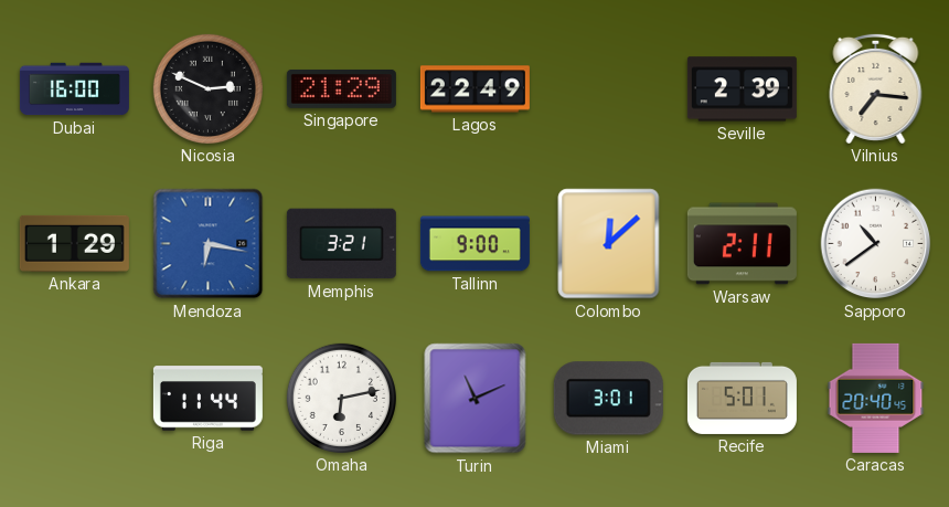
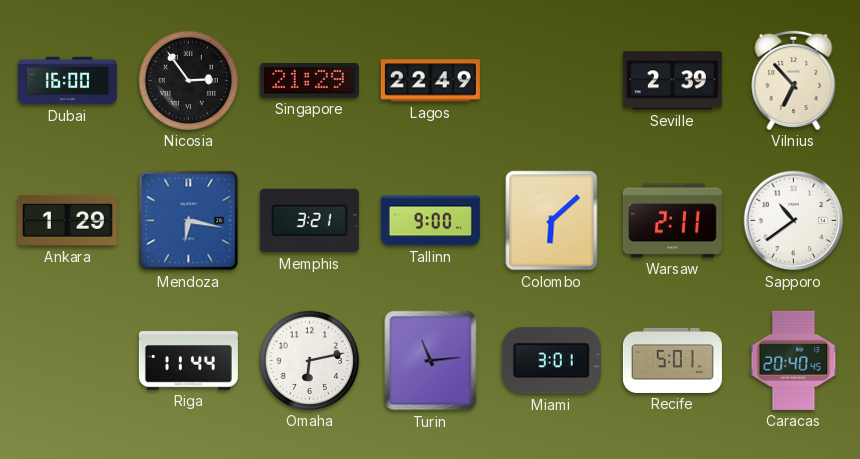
Nicosia: 2:49 -> 2:54
Vilnius: 7:16 -> 6:53
Colombo: 12:08 -> 6:08
Turin: 11:11 -> 11:14
